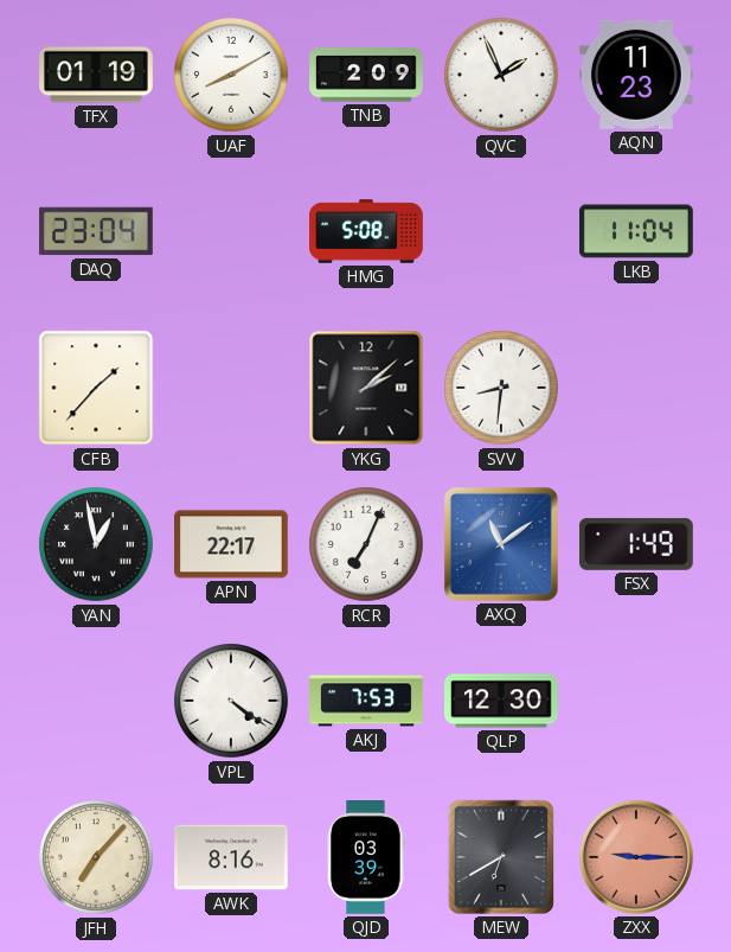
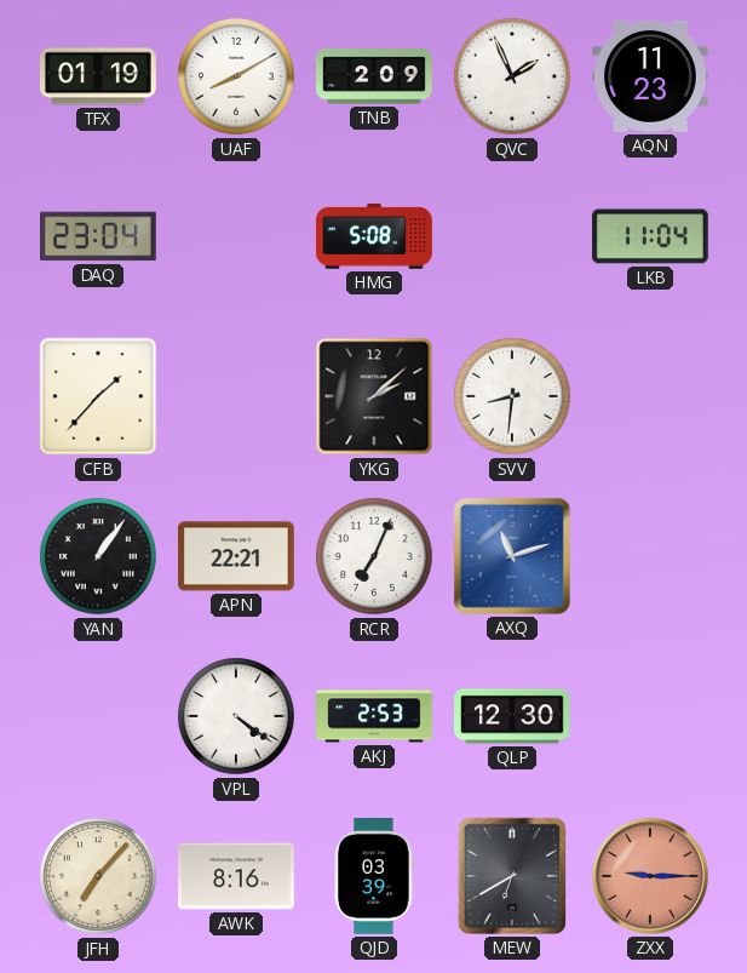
YAN: 12:58 -> 1:06
APN: 22:17 -> 22:21
AXQ: 11:09 -> 11:12
FSX: 1:49 -> none
AKJ: 7:53 -> 2:53
